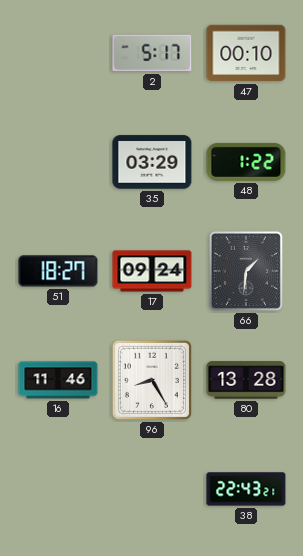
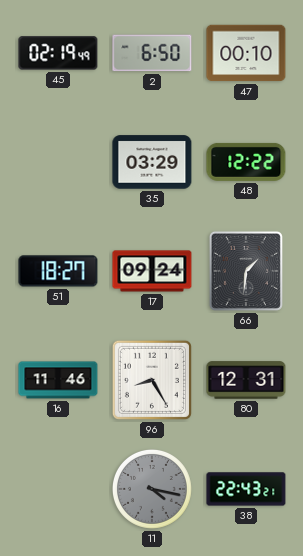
45: none -> 02:19
2: 5:17 -> 6:50
48: 1:22 -> 12:22
80: 13:28 -> 12:31
11: none -> 4:17
